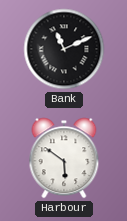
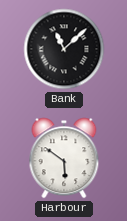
Bank: 11:11 -> 11:08
